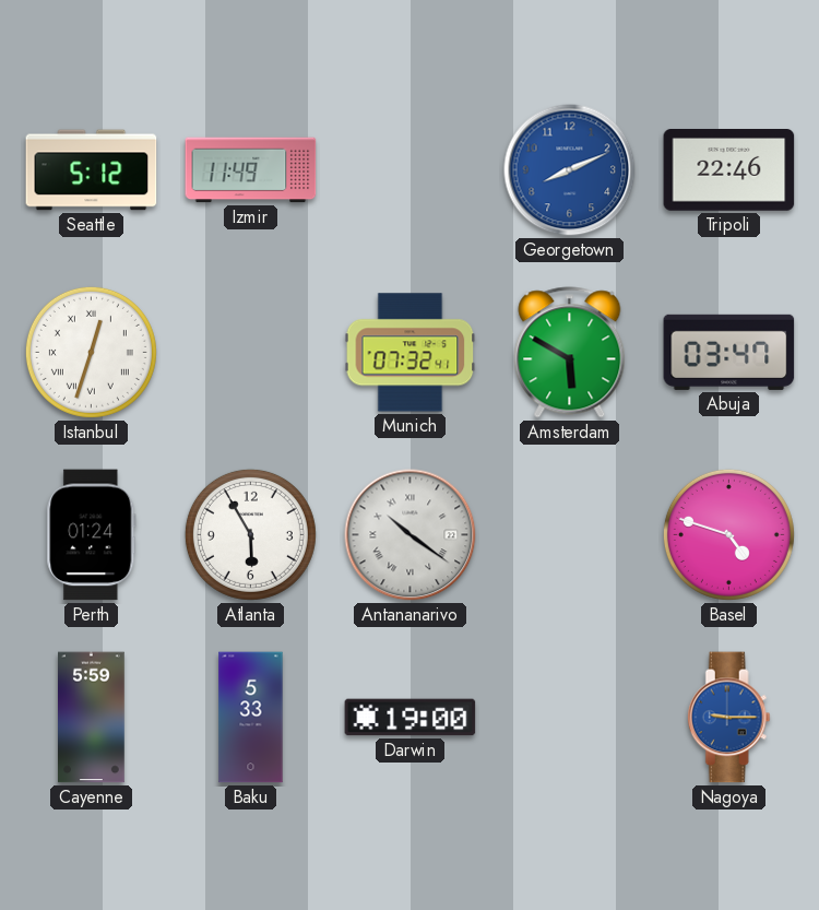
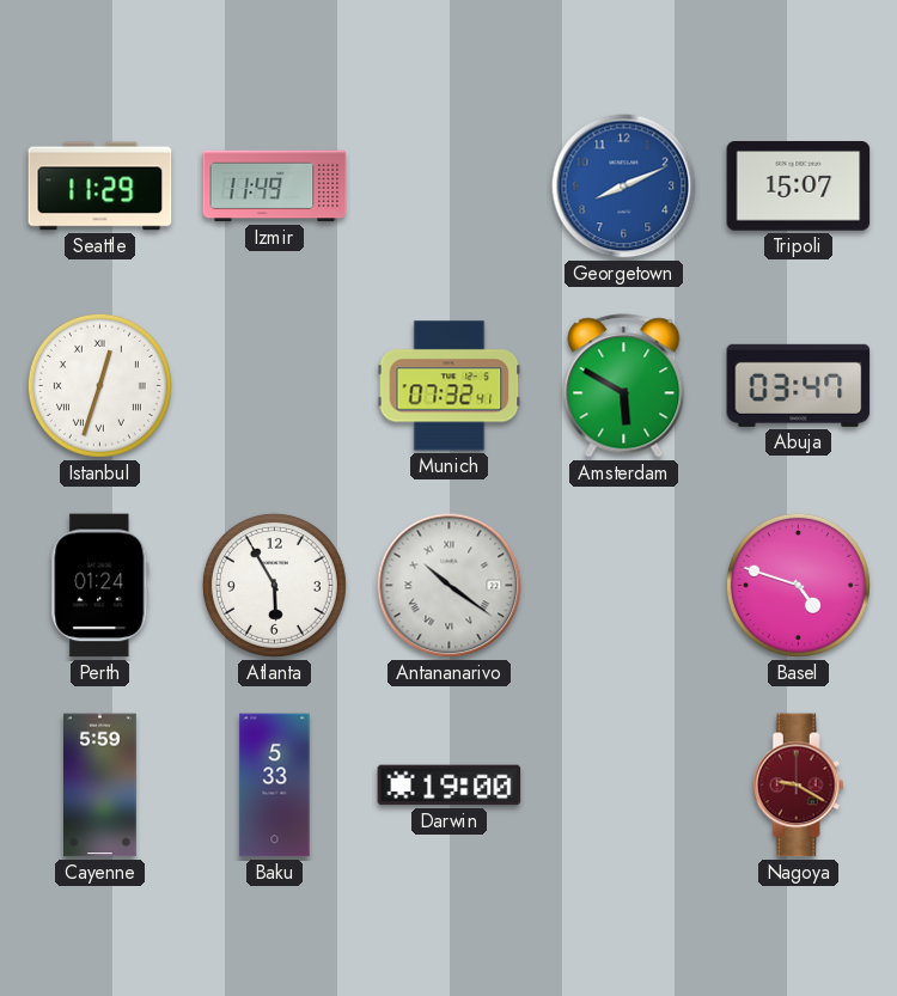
Seattle: 5:12 -> 11:29
Tripoli: 22:46 -> 15:07
Nagoya: 9:15 -> 9:20
Nagoya dial: blue -> burgundy
